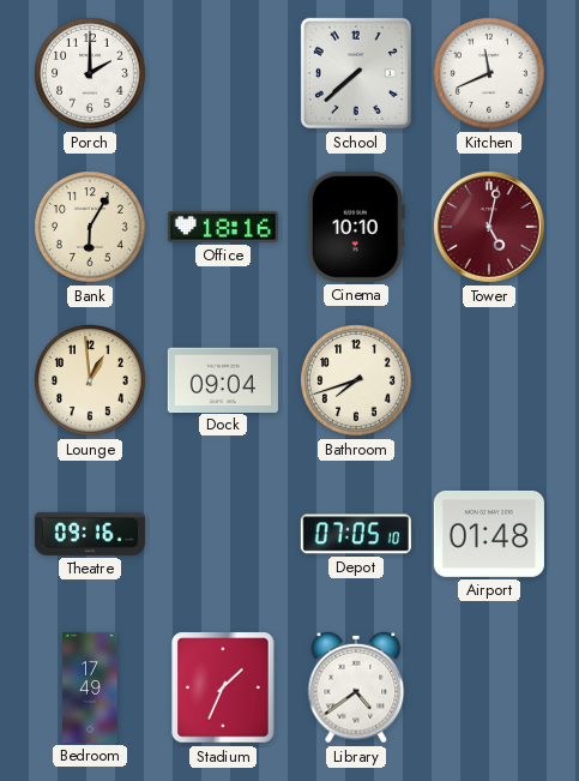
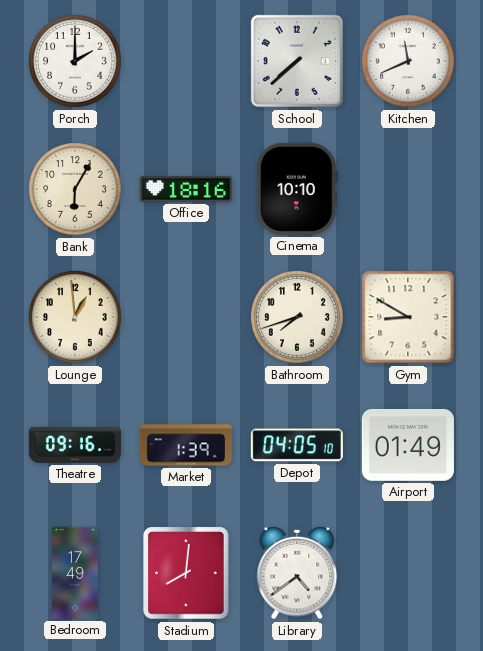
Tower: 5:02 -> none
Dock: 09:04 -> none
Gym: none -> 8:50
Market: none -> 1:39
Depot: 07:05 -> 04:05
Airport: 01:48 -> 01:49
Stadium: 1:34 -> 8:01
